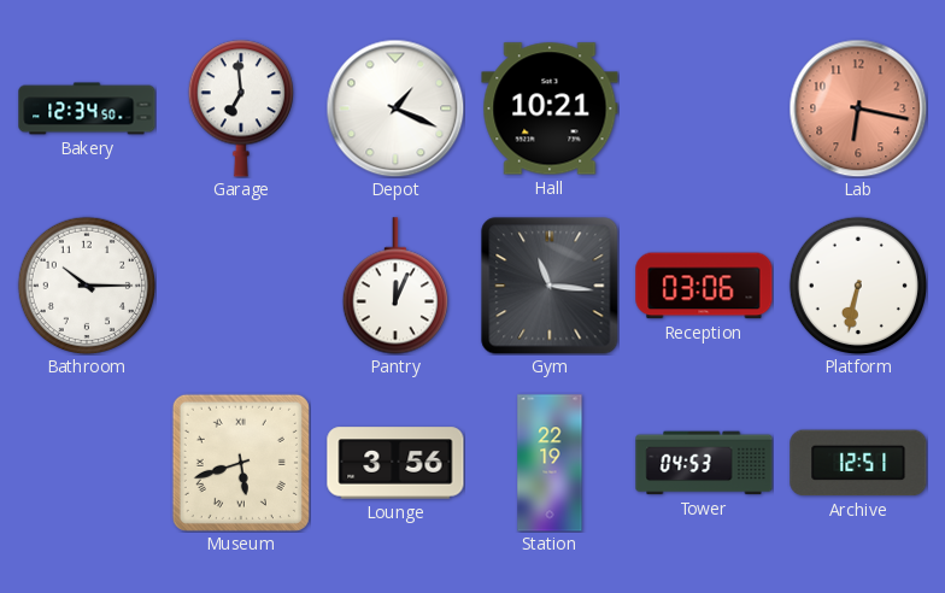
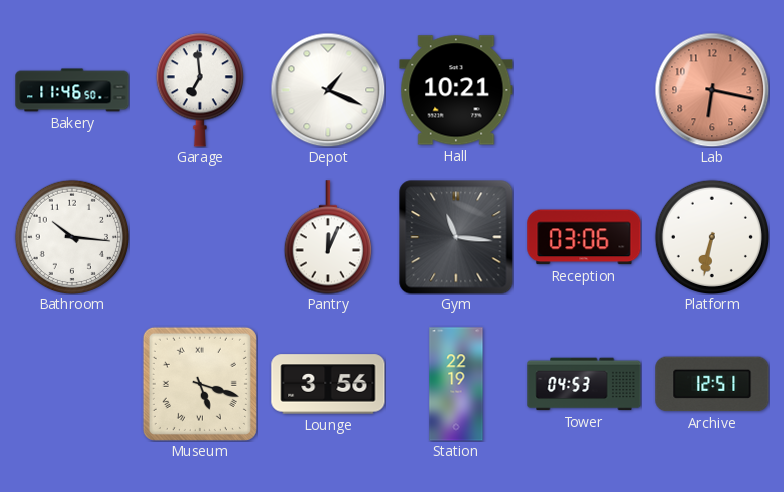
Bakery: 12:34 -> 11:46
Bathroom: 10:15 -> 10:16
Museum: 5:42 -> 5:18
